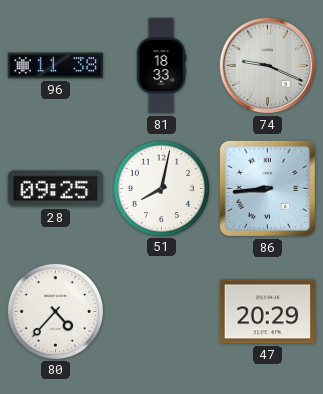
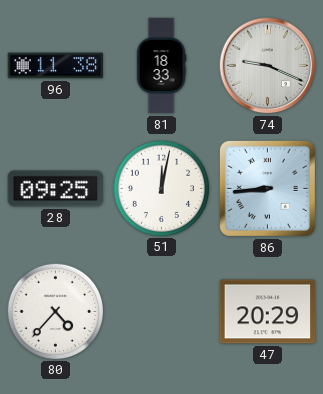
51: 8:02 -> 12:02
